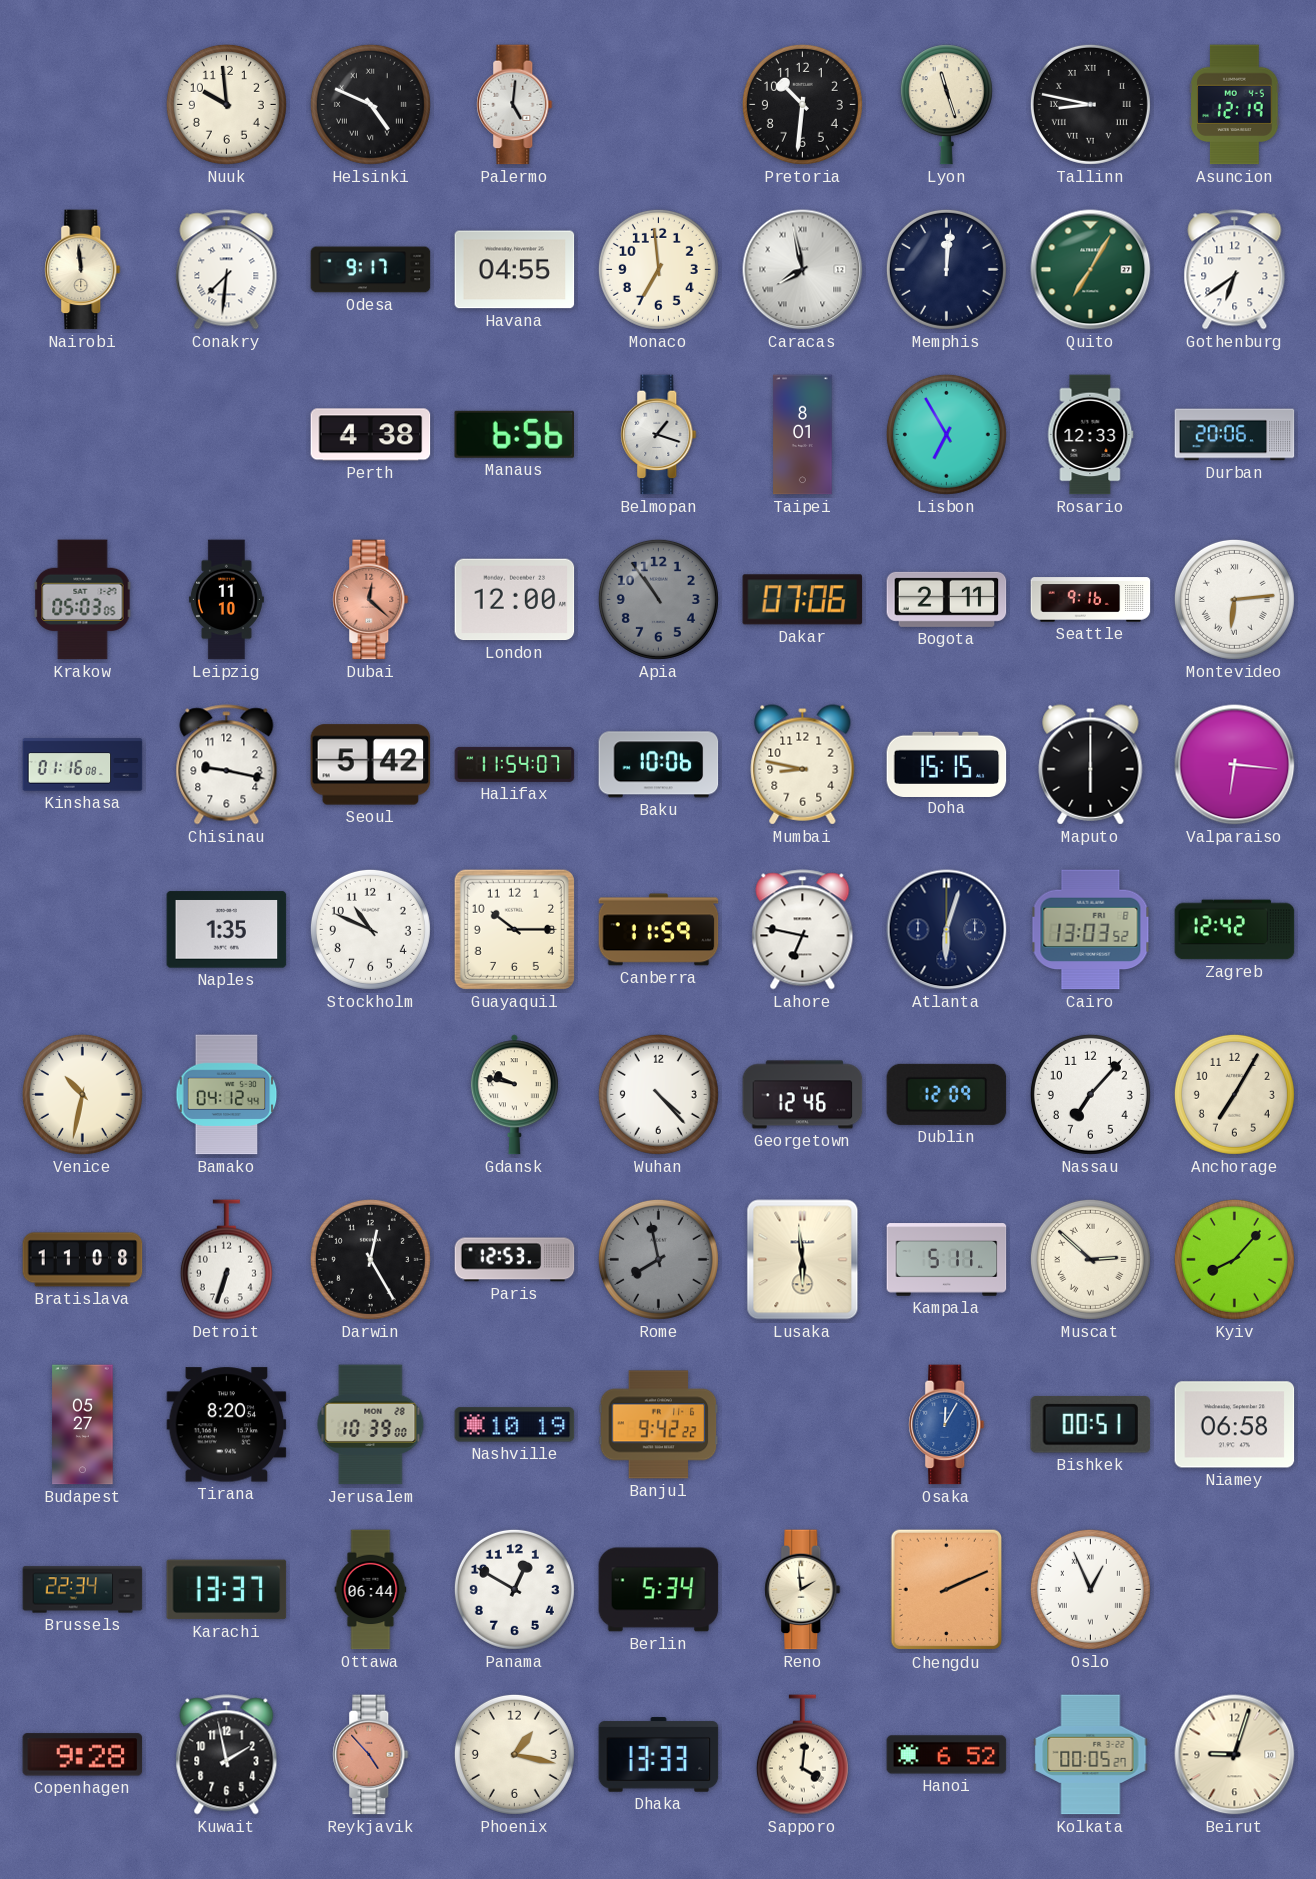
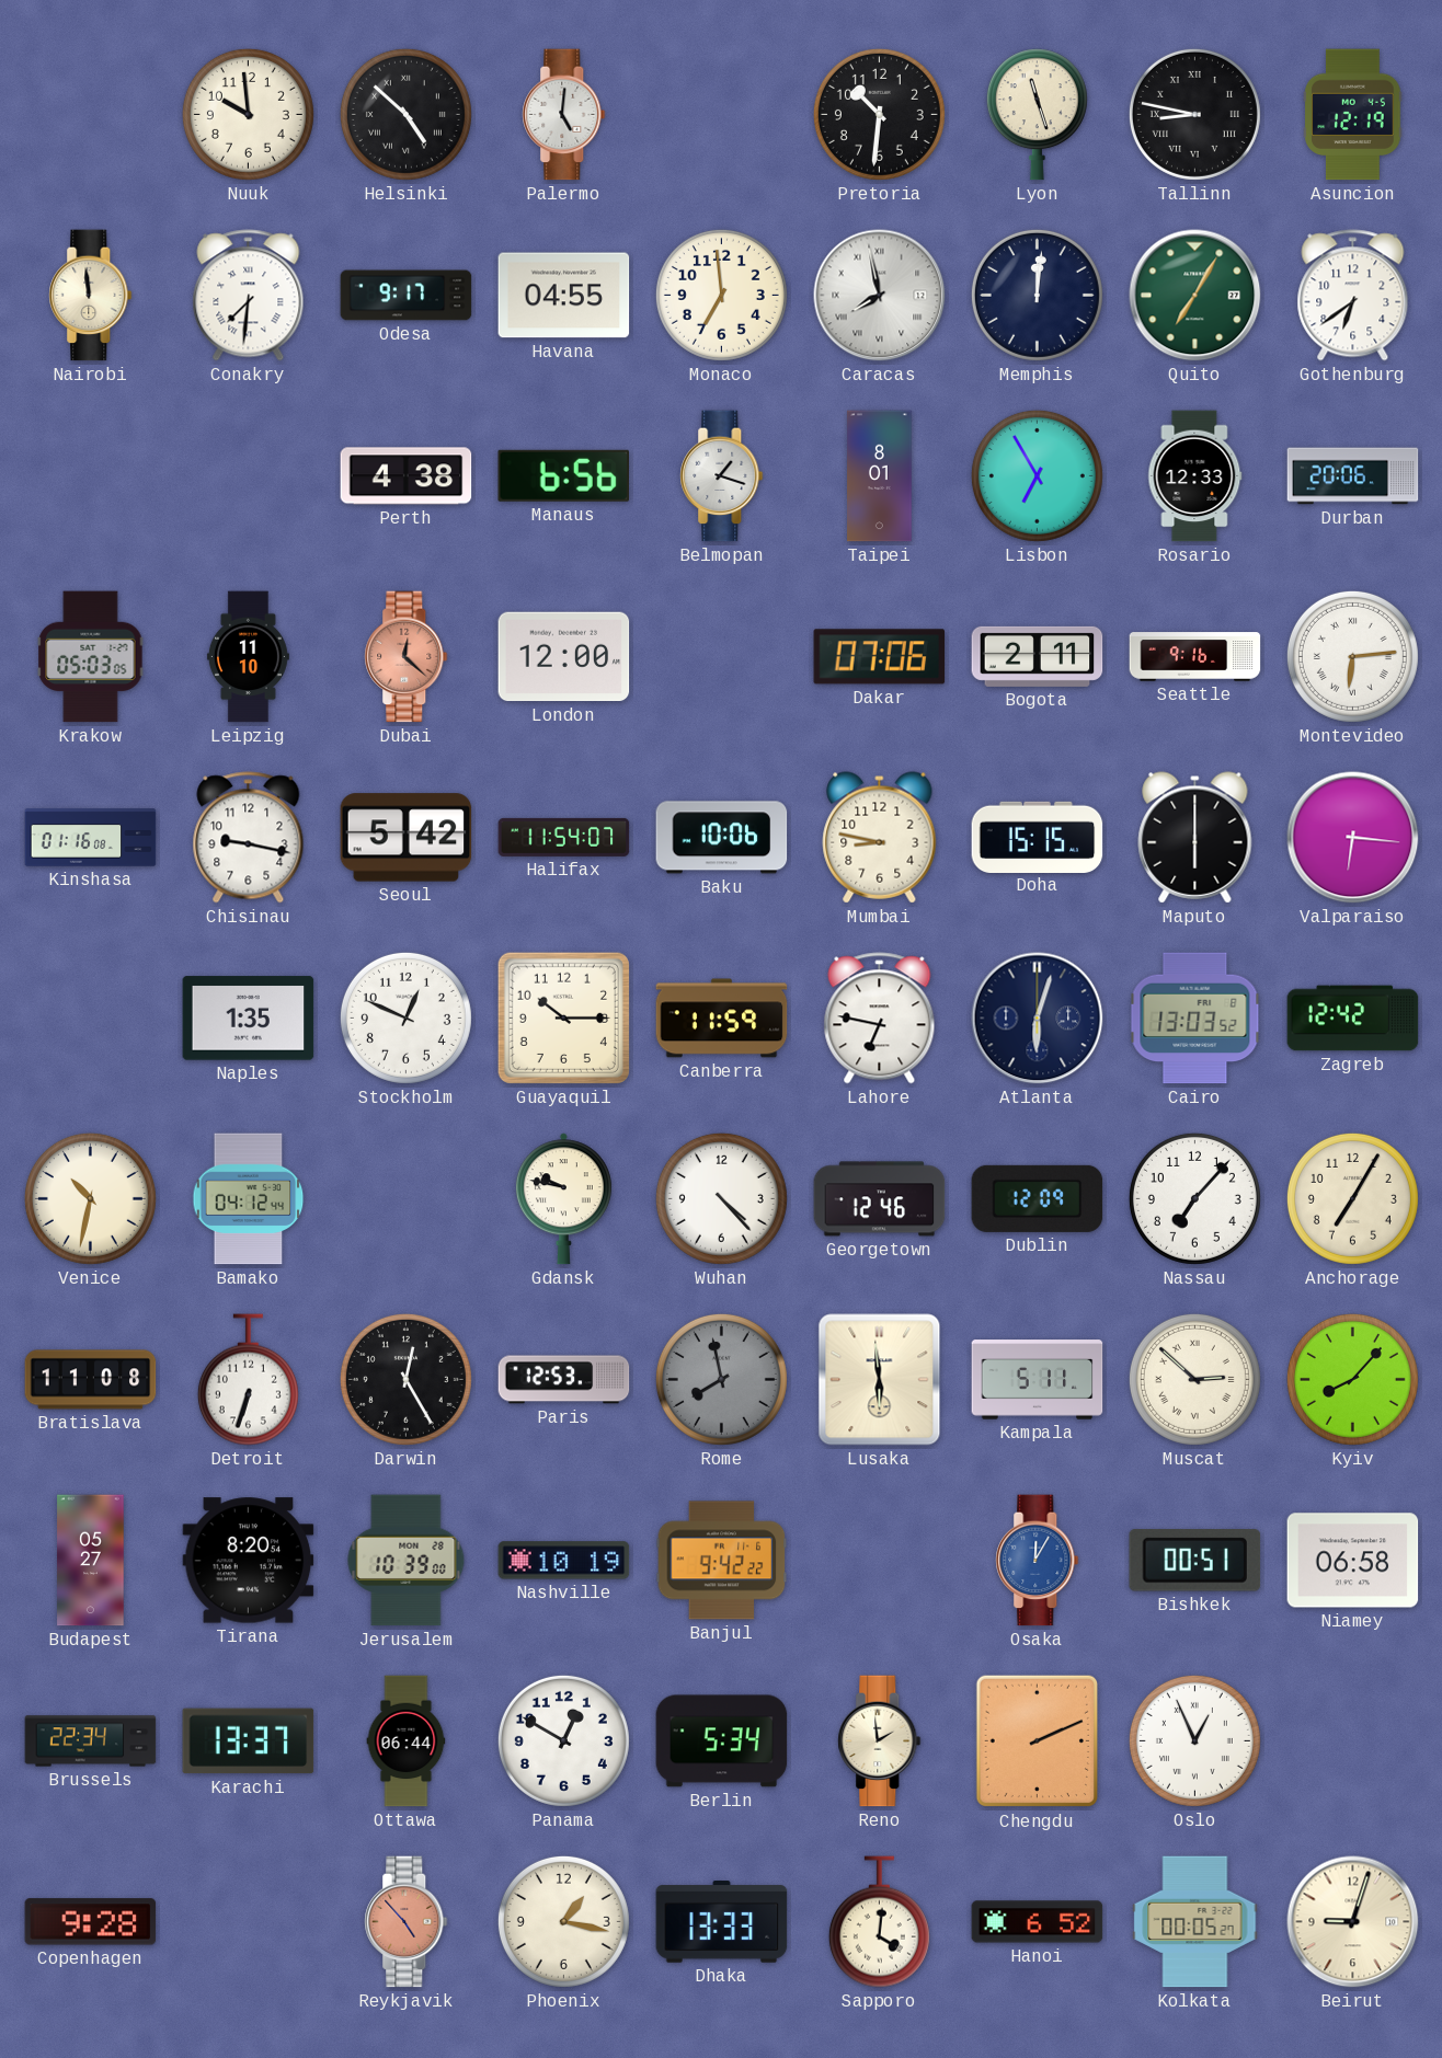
Helsinki: 4:49 -> 4:52
Apia: 10:54 -> none
Stockholm: 10:49 -> 12:49
Kuwait: 1:58 -> none
